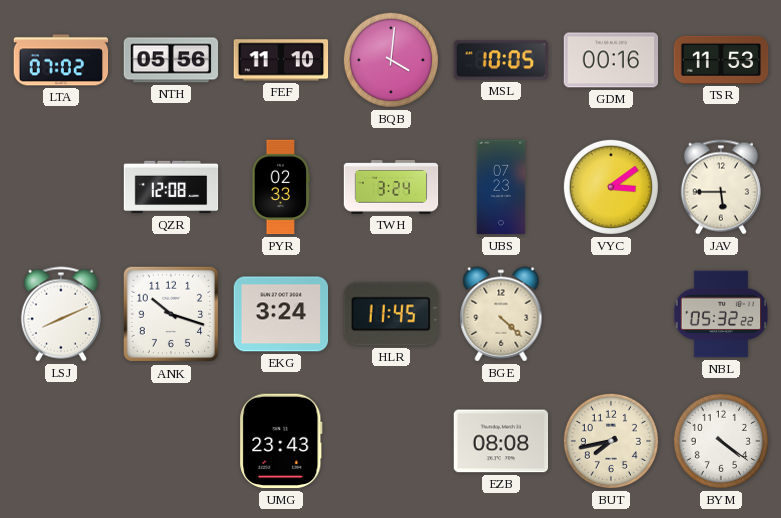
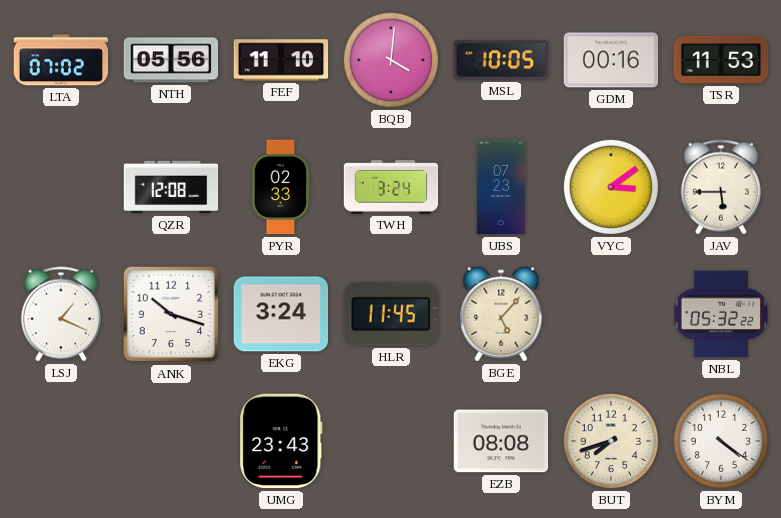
LSJ: 8:11 -> 1:19
BGE: 4:22 -> 5:07
BUT: 7:43 -> 7:42
